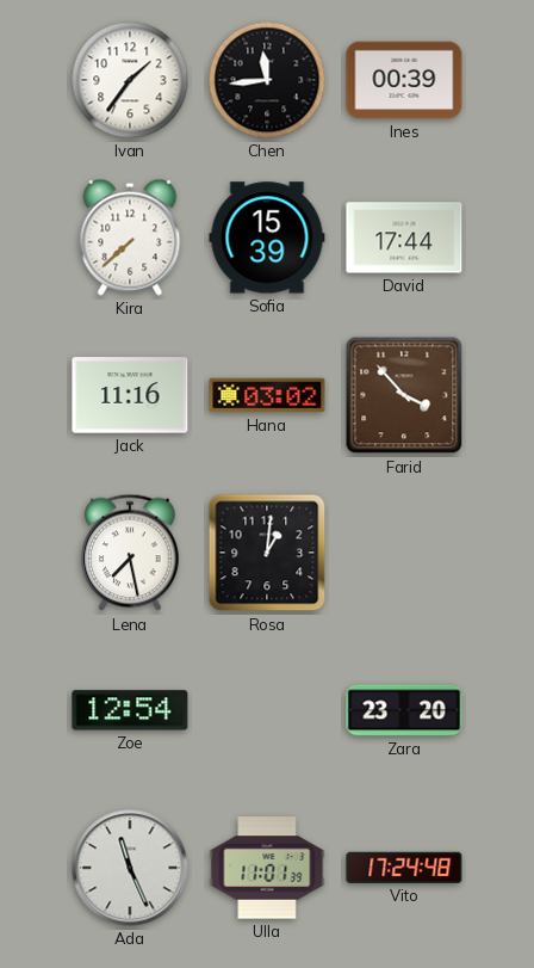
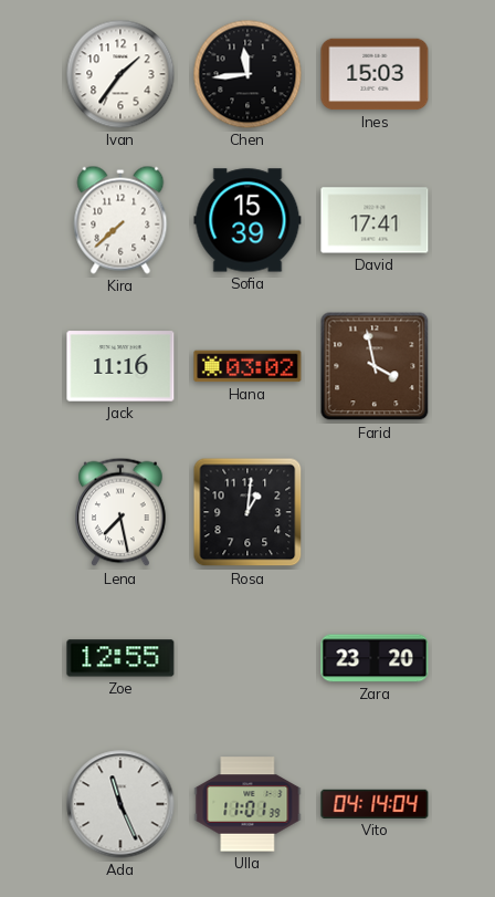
Ines: 00:39 -> 15:03
David: 17:44 -> 17:41
Farid: 3:53 -> 3:58
Zoe: 12:54 -> 12:55
Vito: 17:24 -> 04:14
